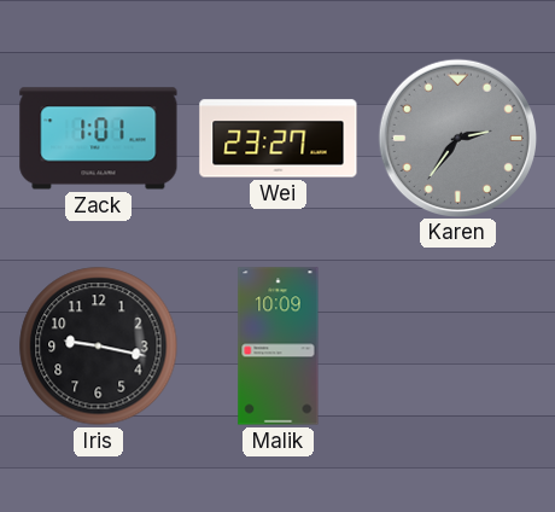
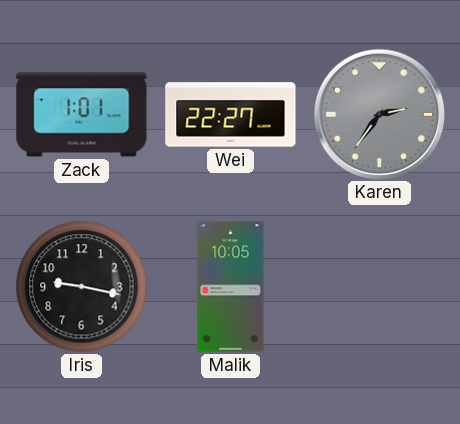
Wei: 23:27 -> 22:27
Malik: 10:09 -> 10:05
